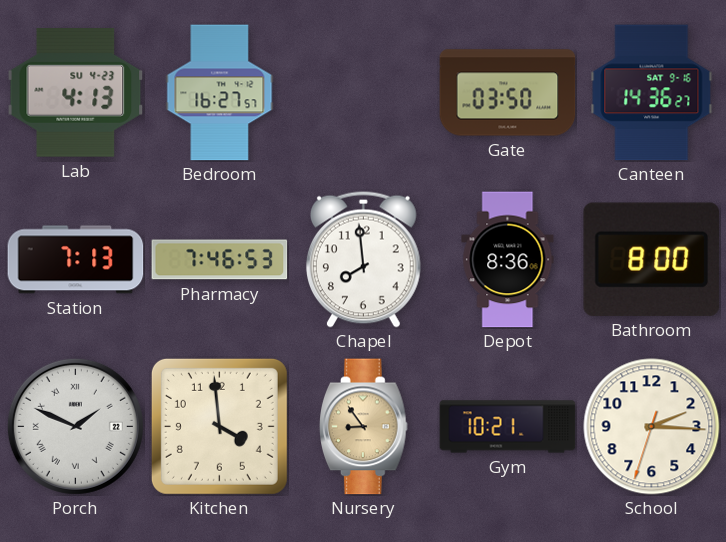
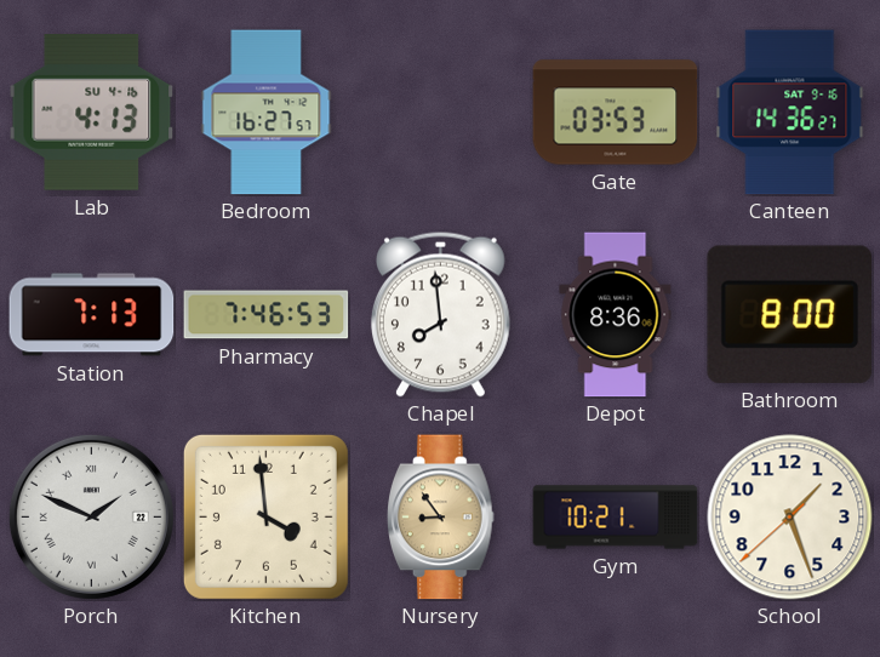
Lab date: SU 4-23 -> SU 4-16
Gate: 03:50 -> 03:53
School: 2:15 -> 1:26
